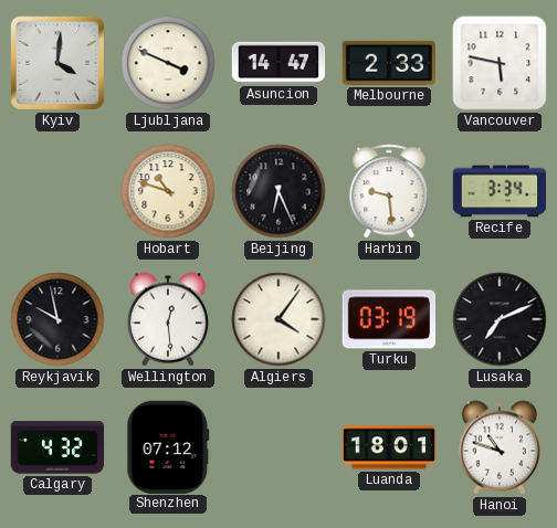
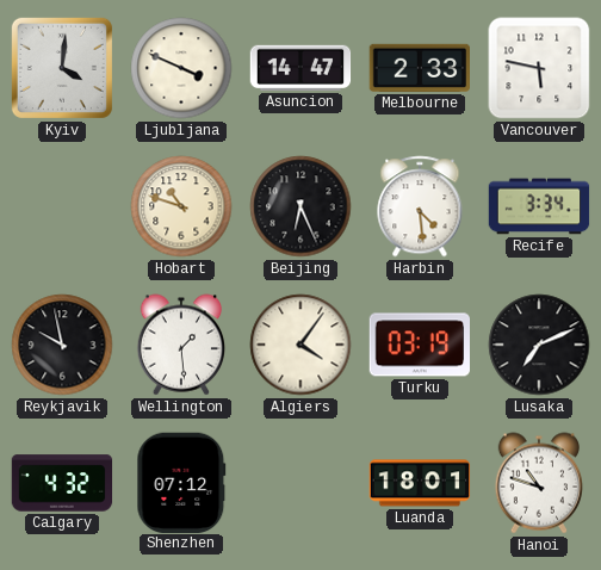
Harbin: 9:29 -> 4:29
Wellington: 12:29 -> 1:29
